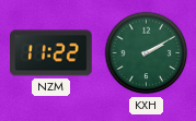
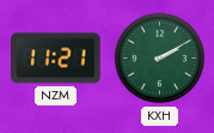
NZM: 11:22 -> 11:21
